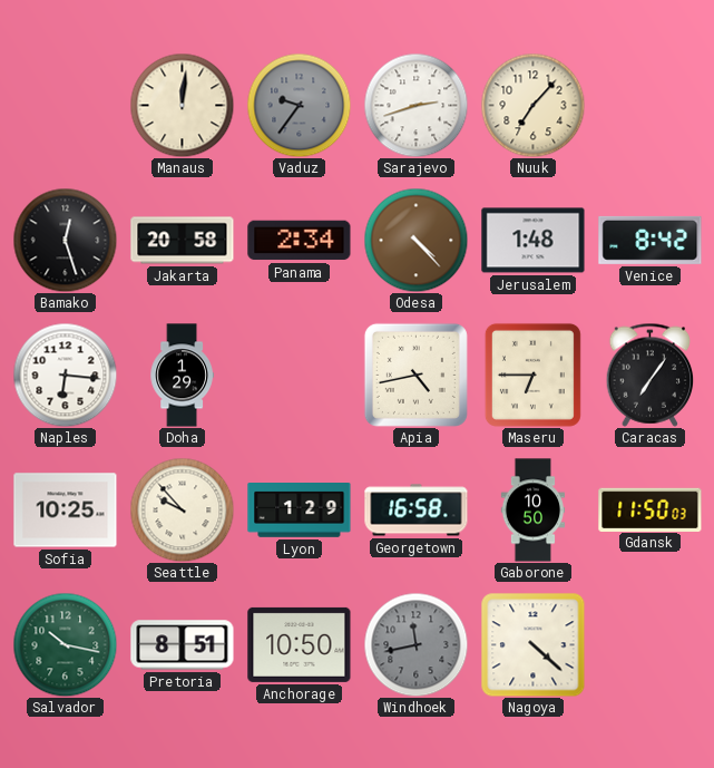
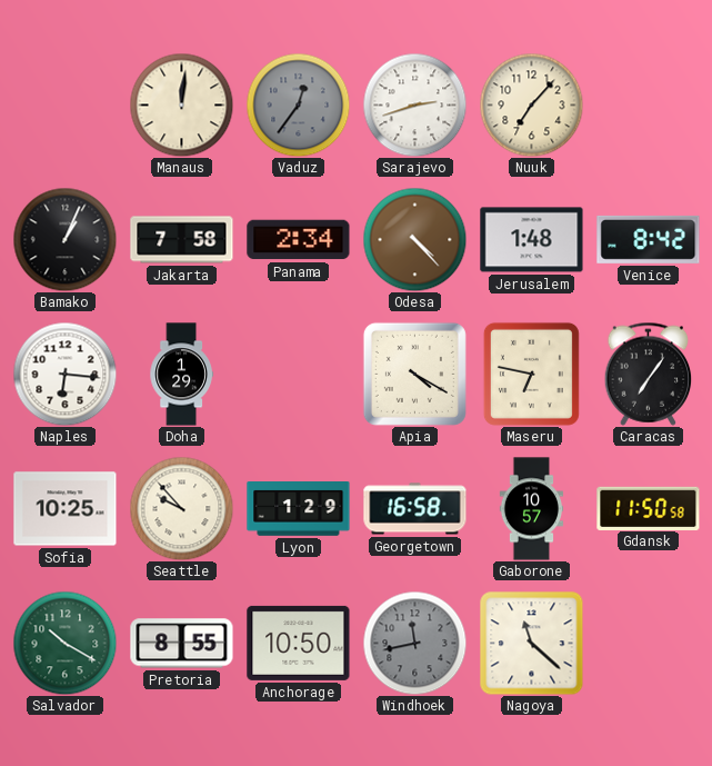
Vaduz: 9:36 -> 12:36
Bamako: 12:27 -> 1:04
Jakarta: 20:58 -> 7:58
Apia: 4:43 -> 4:20
Maseru: 6:45 -> 6:47
Gaborone: 10:50 -> 10:57
Gdansk: 11:50:03 -> 11:50:58
Salvador: 10:17 -> 10:20
Pretoria: 8:51 -> 8:55
Nagoya: 4:22 -> 11:22
